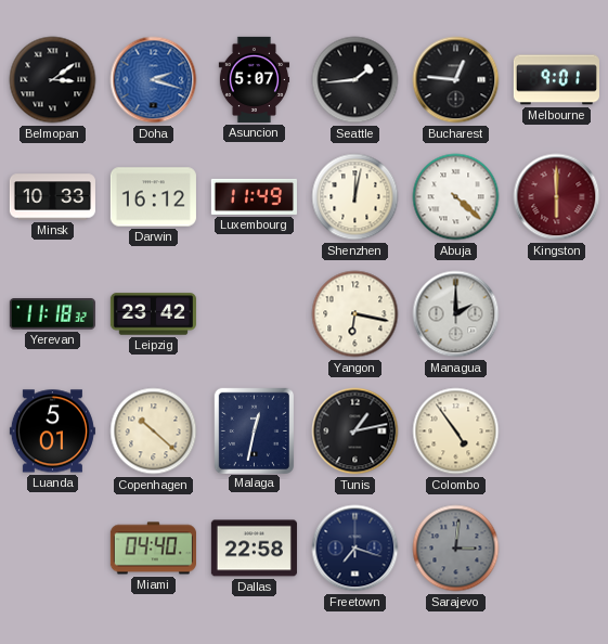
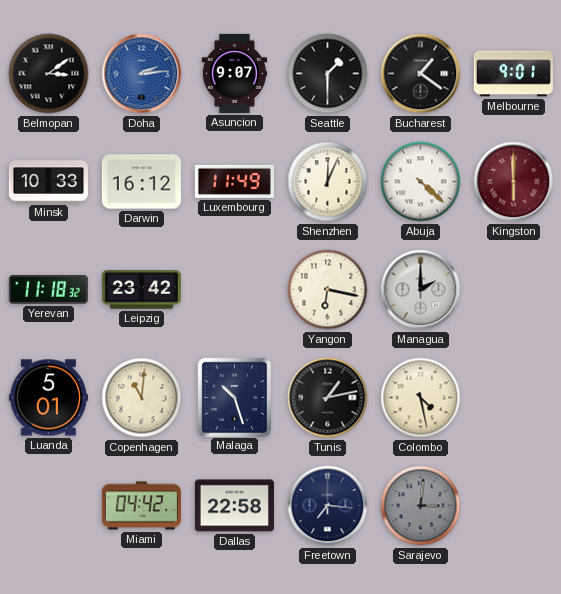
Doha: 2:18 -> 2:14
Asuncion: 5:07 -> 9:07
Seattle: 1:44 -> 1:30
Bucharest: 12:46 -> 1:21
Shenzhen: 12:02 -> 12:04
Copenhagen: 10:22 -> 11:01
Malaga: 12:32 -> 10:27
Colombo: 4:54 -> 4:28
Miami: 04:40 -> 04:42
Freetown: 7:18 -> 7:16
